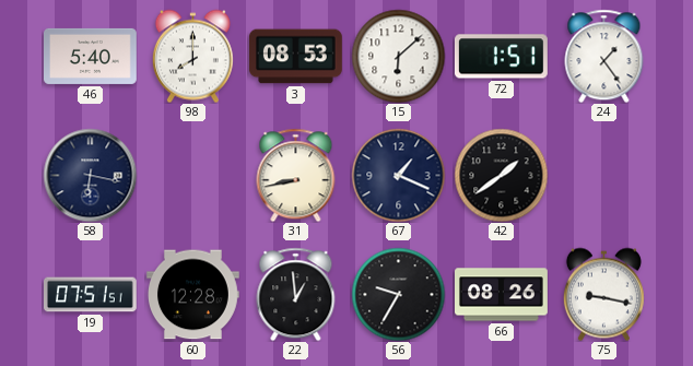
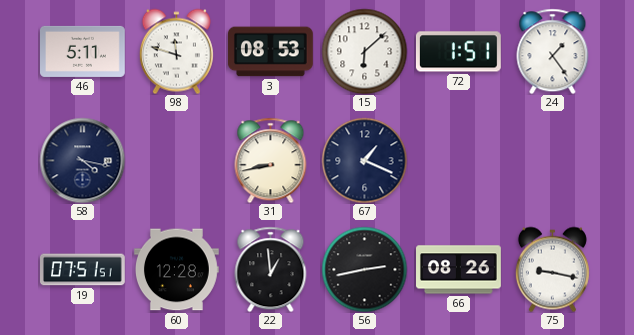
46: 5:40 -> 5:11
98: 8:00 -> 11:48
58: 6:17 -> 4:17
42: 1:39 -> none
56: 9:35 -> 2:43
